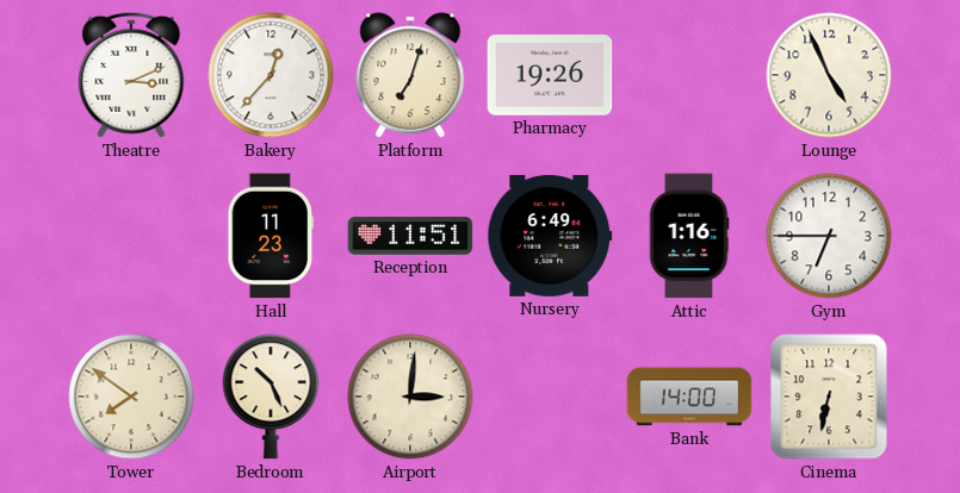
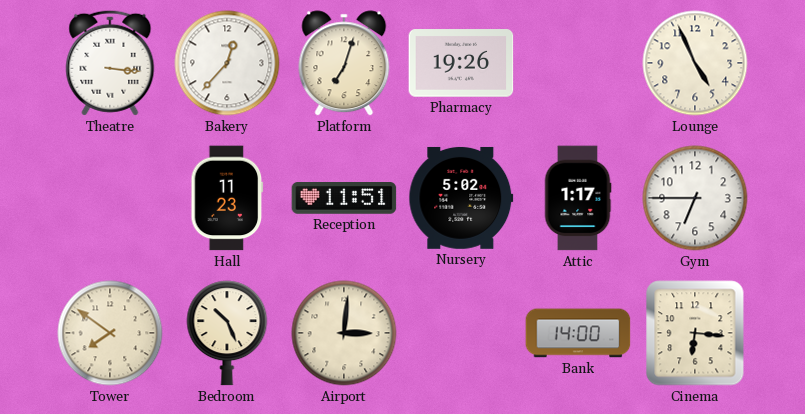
Theatre: 3:11 -> 3:16
Nursery: 6:49 -> 5:02
Attic: 1:16 -> 1:17
Cinema: 6:32 -> 6:16
